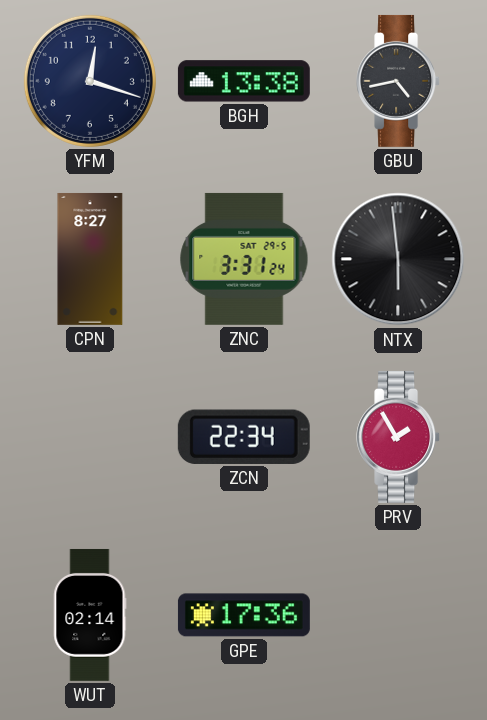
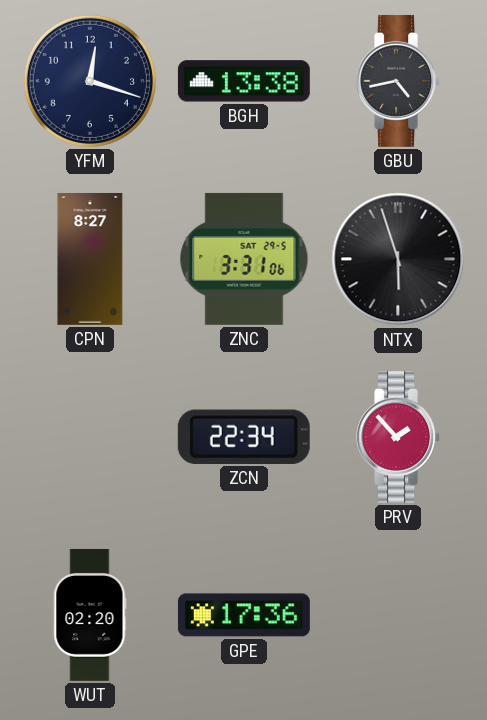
ZNC: 3:31:24 -> 3:31:06
NTX: 5:59 -> 5:57
PRV: 1:55 -> 1:53
WUT: 02:14 -> 02:20
